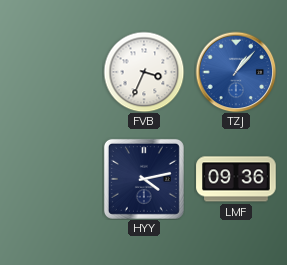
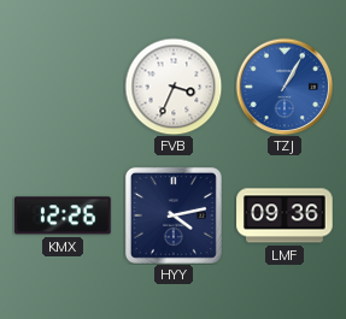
TZJ: 1:07 -> 1:05
KMX: none -> 12:26
